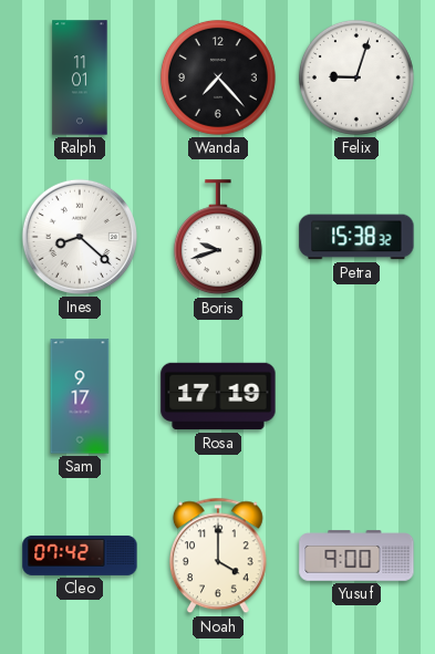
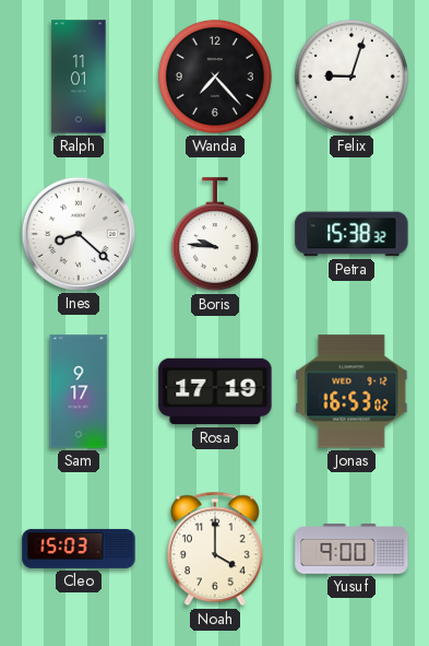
Boris: 9:42 -> 9:46
Jonas: none -> 16:53
Cleo: 07:42 -> 15:03
